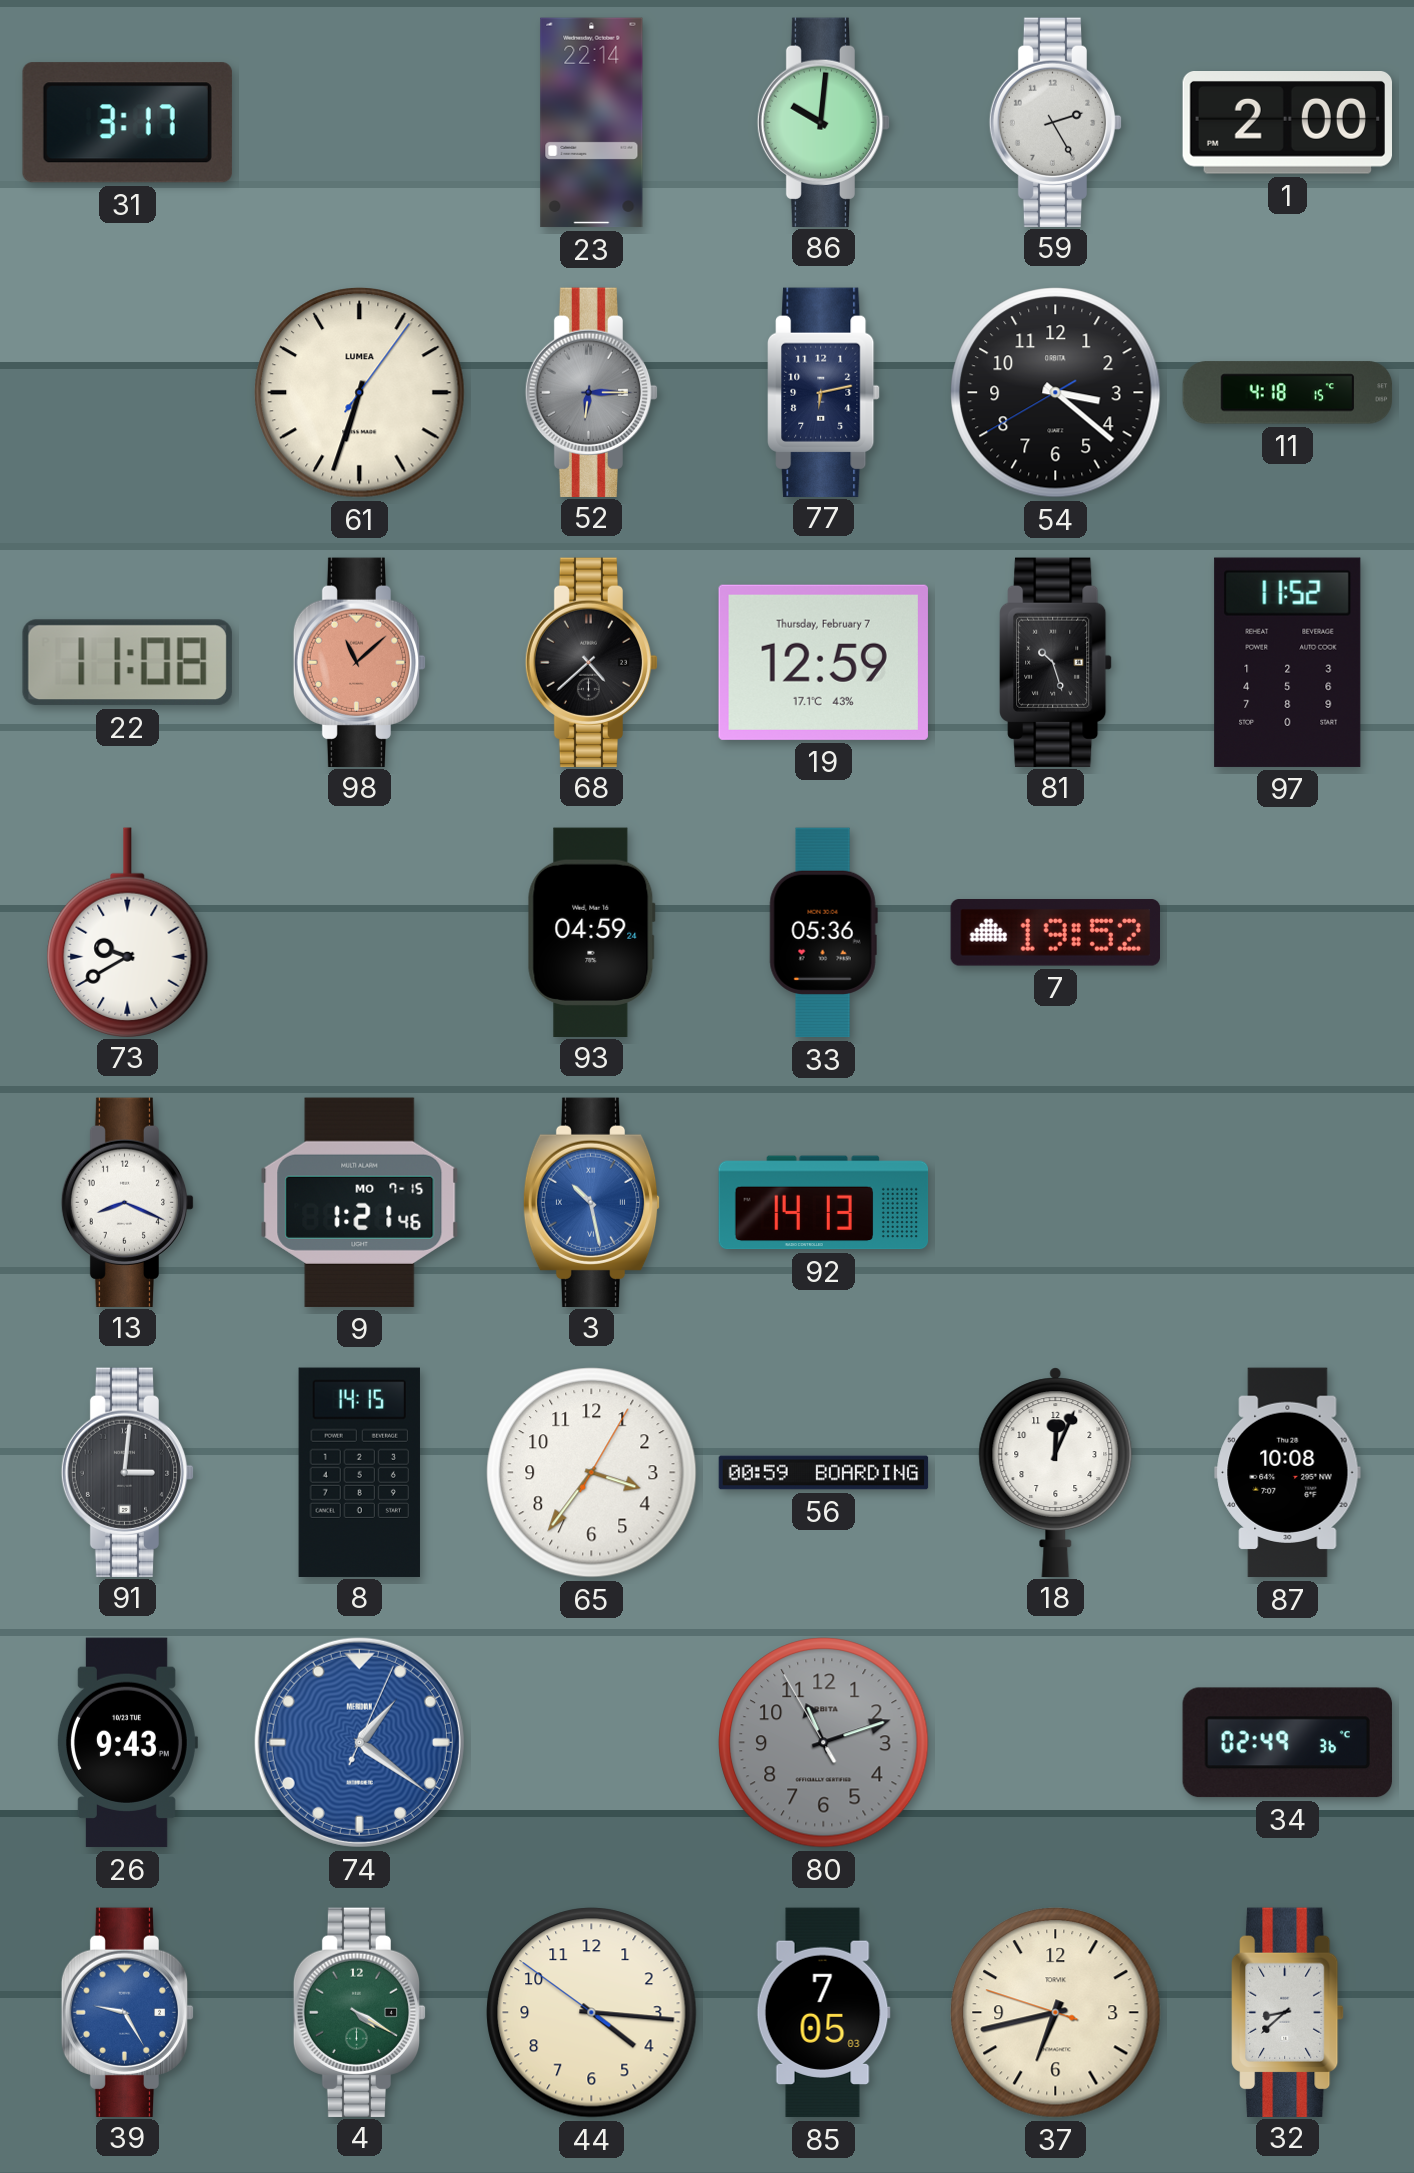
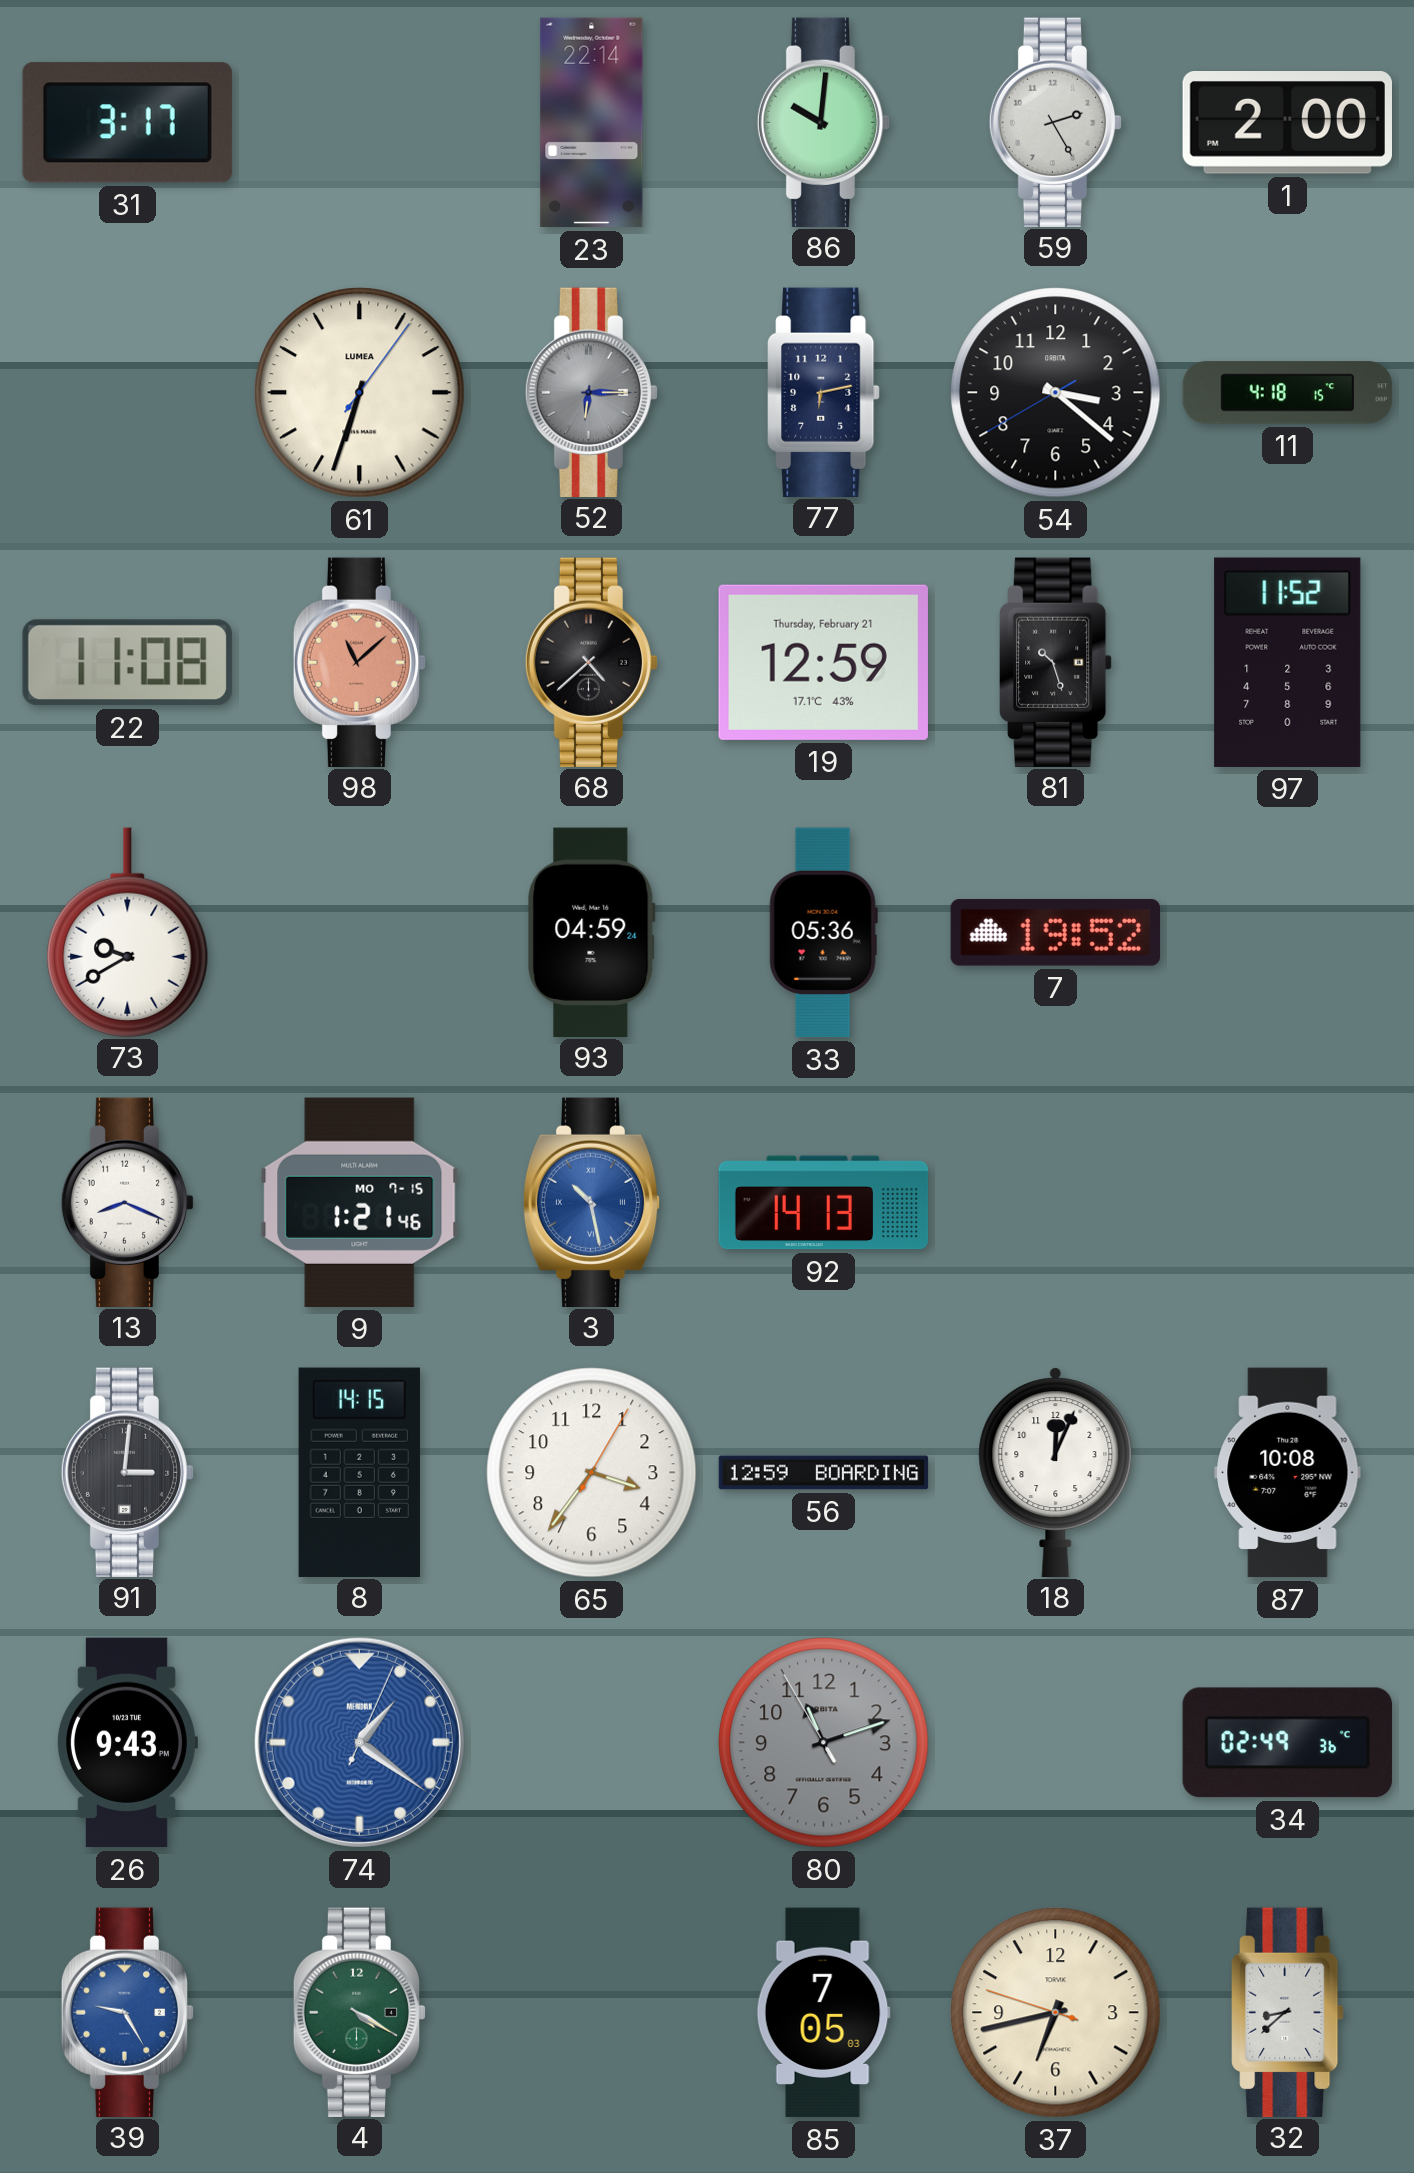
19 date: Thursday, February 7 -> Thursday, February 21
56: 00:59 -> 12:59
44: 4:15 -> none
